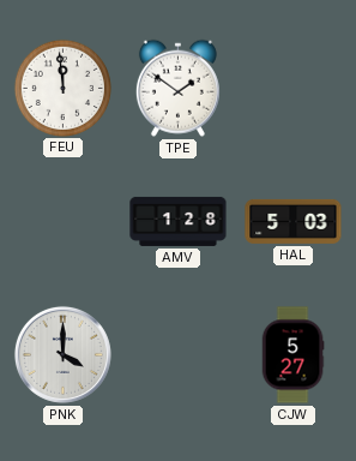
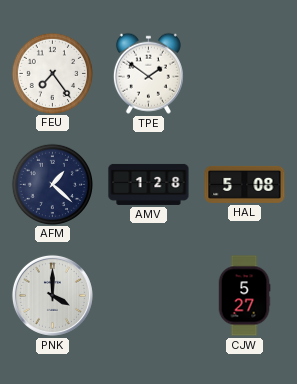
FEU: 11:59 -> 7:24
AFM: none -> 1:22
HAL: 5:03 -> 5:08
